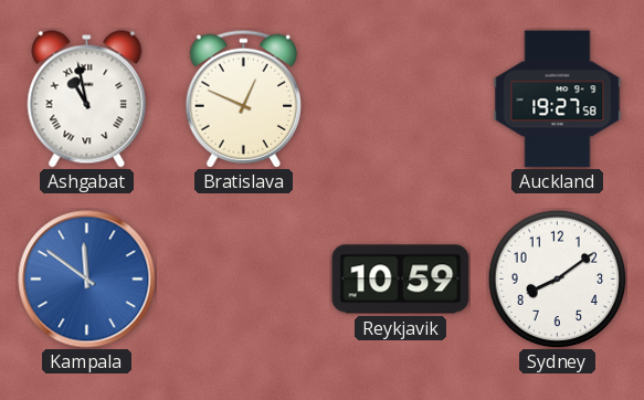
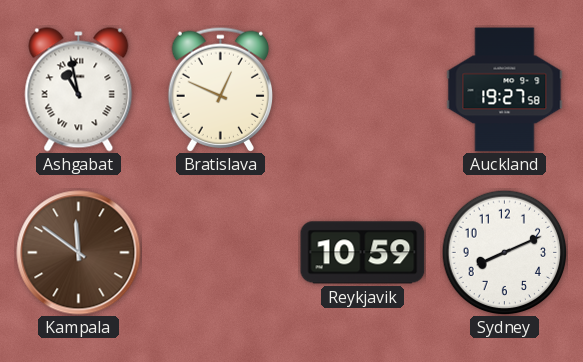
Kampala dial: blue -> brown
Sydney: 8:09 -> 8:11
